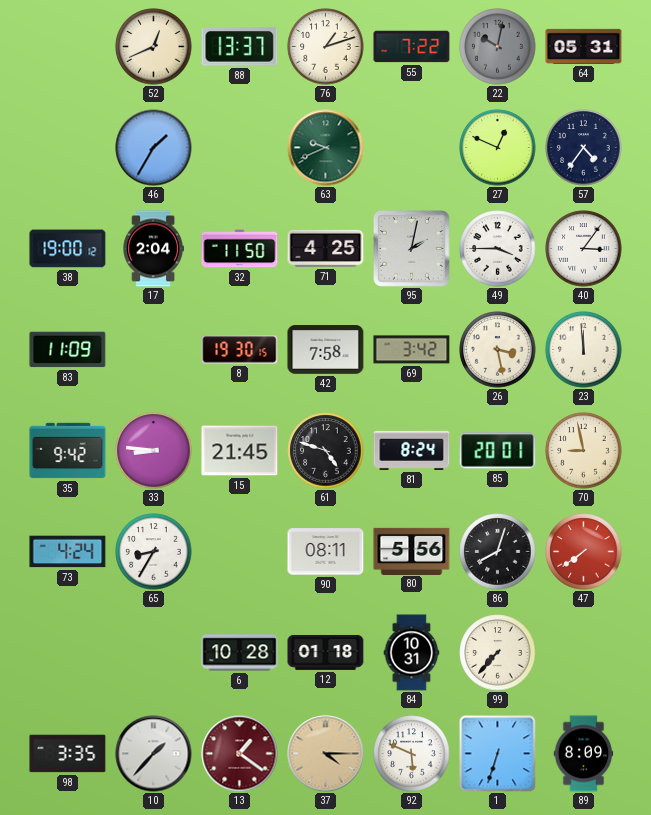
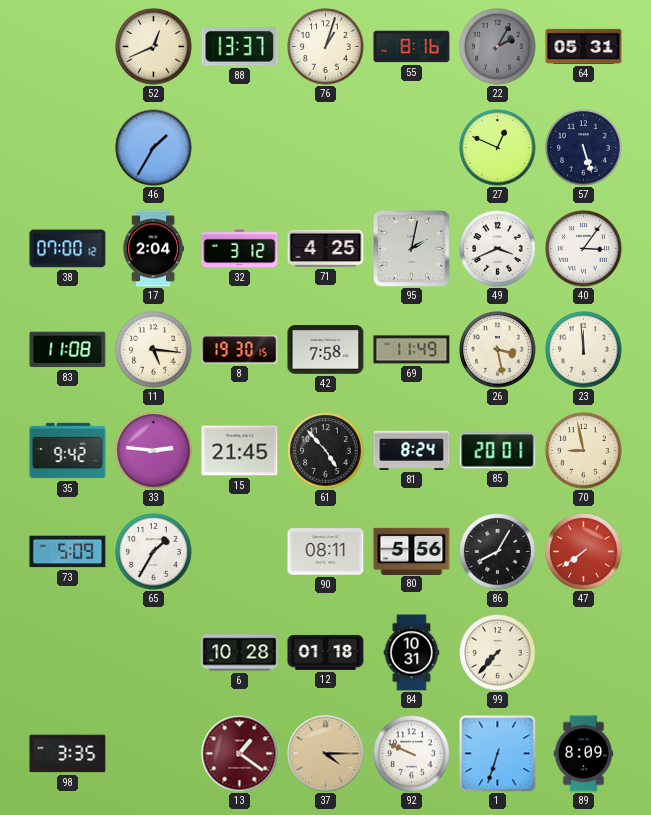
76: 1:12 -> 1:03
55: 7:22 -> 8:16
22: 10:02 -> 2:05
63: 9:41 -> none
57: 4:36 -> 5:27
38: 19:00 -> 07:00
32: 11:50 -> 3:12
49: 3:45 -> 3:41
83: 11:09 -> 11:08
11: none -> 5:16
69: 3:42 -> 11:49
33: 8:46 -> 2:46
61: 4:48 -> 4:53
73: 4:24 -> 5:09
65: 8:35 -> 1:35
86: 8:03 -> 8:05
10: 1:37 -> none
92: 5:49 -> 9:49
